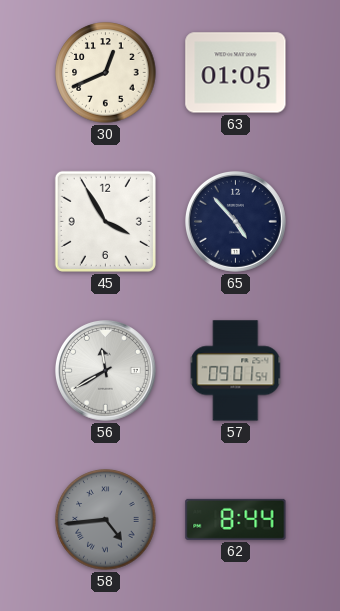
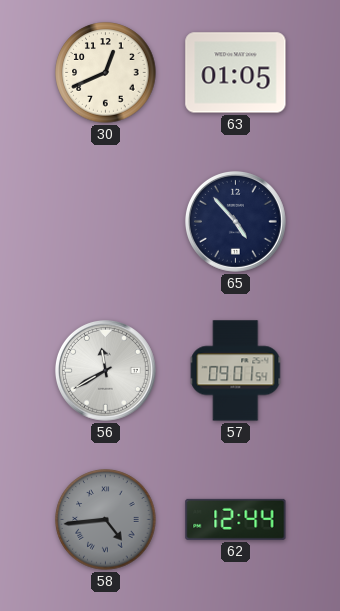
45: 3:55 -> none
62: 8:44 -> 12:44
